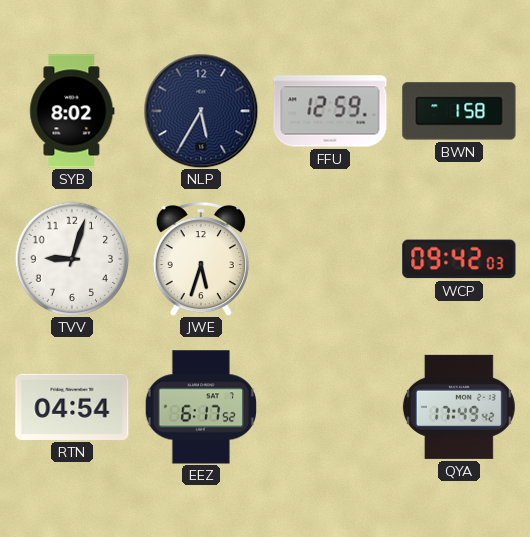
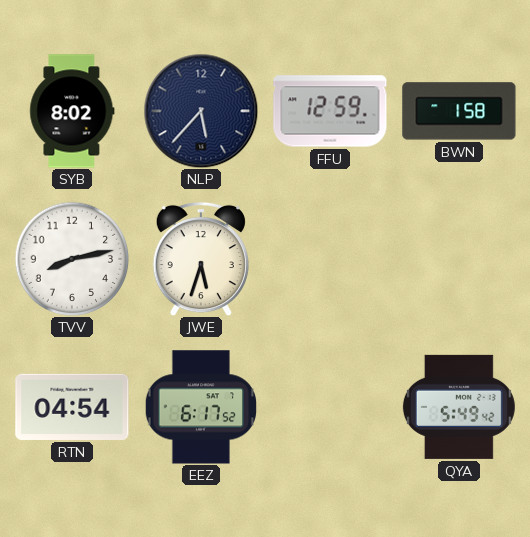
NLP: 5:35 -> 5:37
TVV: 9:03 -> 8:13
WCP: 09:42 -> none
QYA: 17:49 -> 5:49
